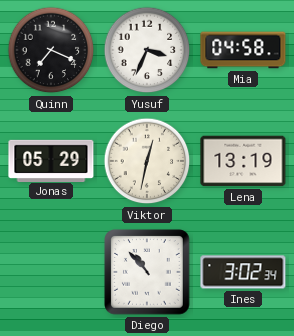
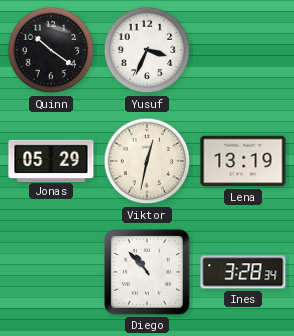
Quinn: 7:19 -> 10:21
Mia: 04:58 -> none
Ines: 3:02 -> 3:28
